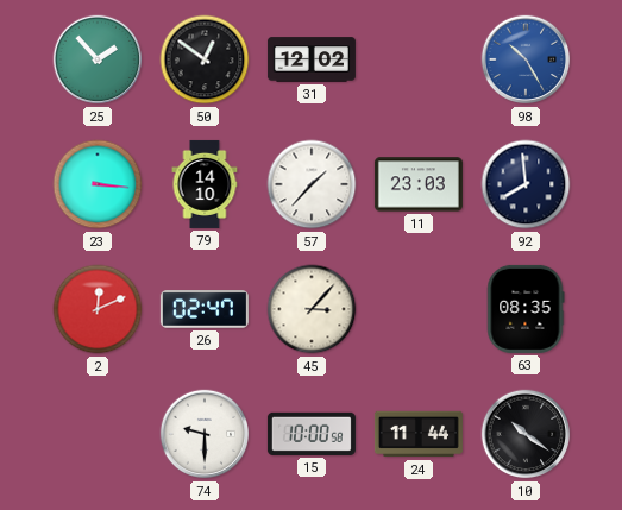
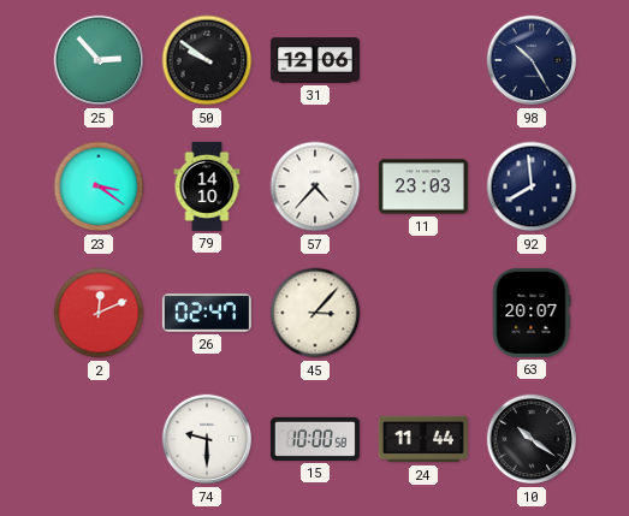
25: 1:53 -> 2:53
50: 12:51 -> 9:51
31: 12:02 -> 12:06
98 dial: blue -> navy
23: 3:16 -> 3:21
57: 1:37 -> 4:37
63: 08:35 -> 20:07
